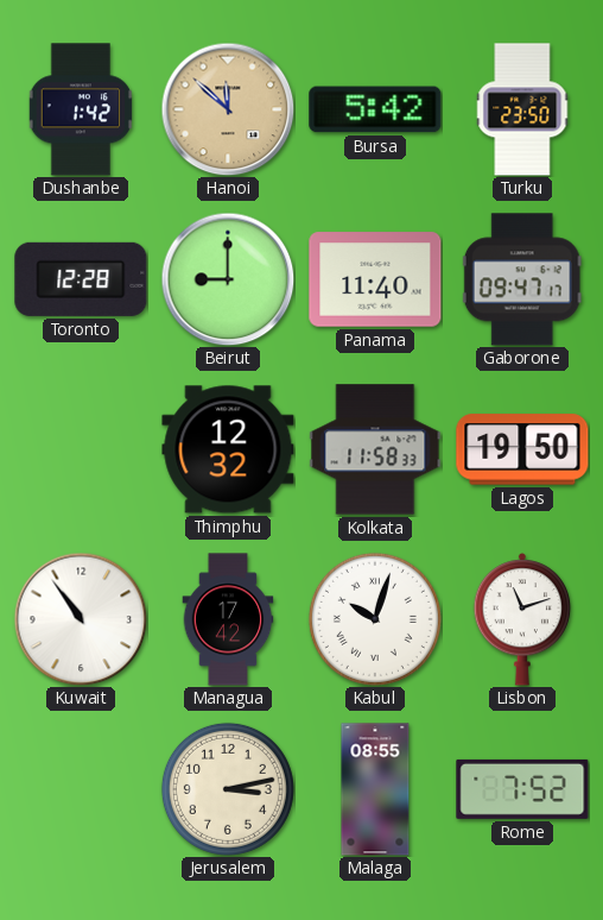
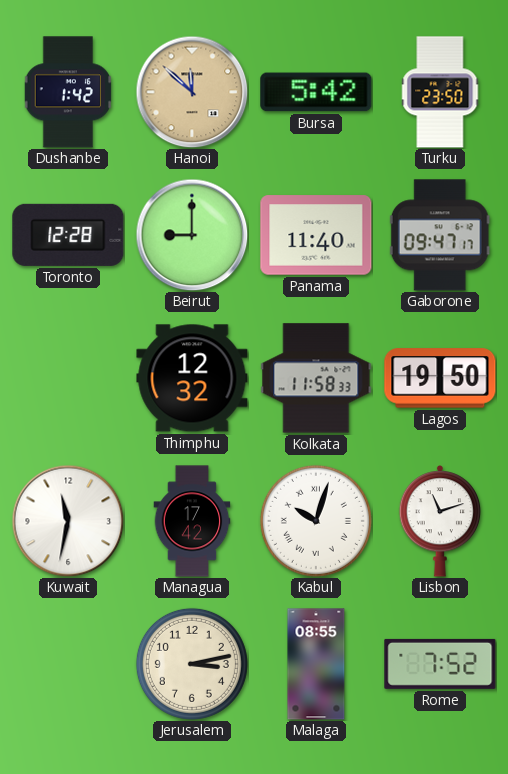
Kuwait: 10:54 -> 11:32
